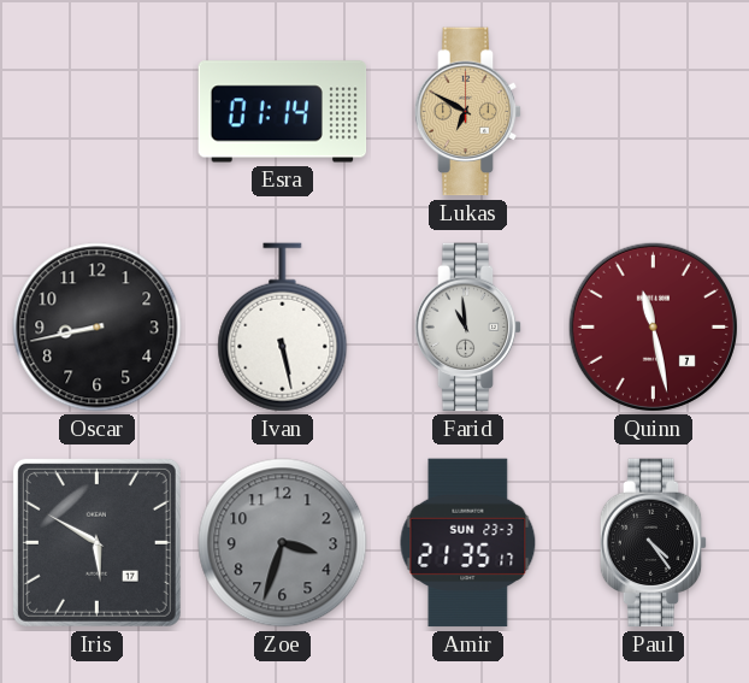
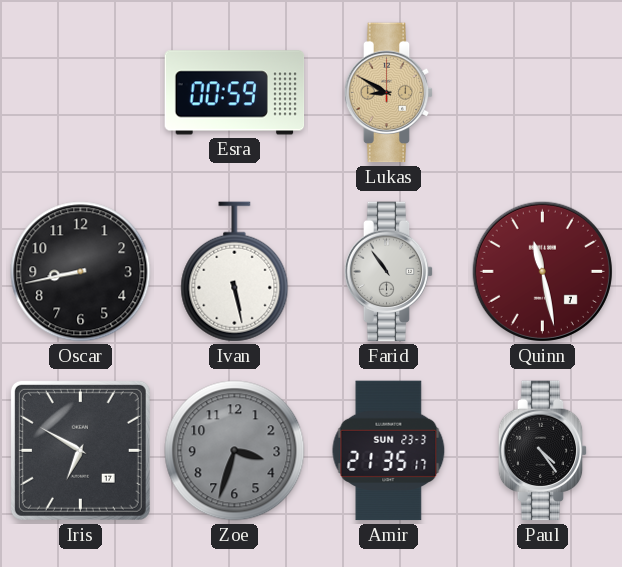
Esra: 01:14 -> 00:59
Lukas: 6:50 -> 8:50
Farid: 10:59 -> 10:54
Iris: 5:50 -> 6:50
